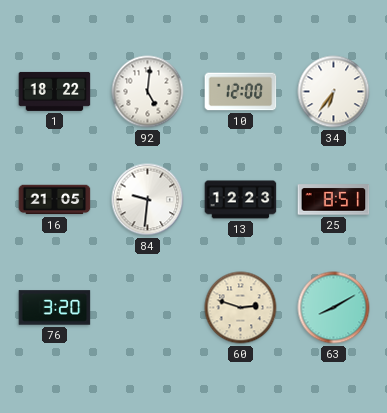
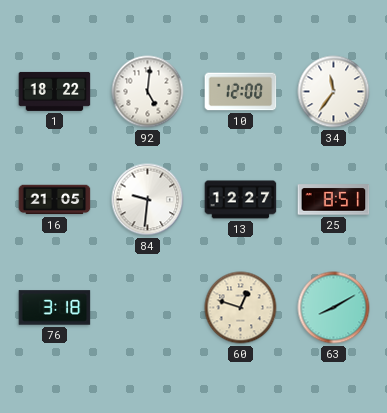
34: 6:36 -> 11:36
13: 12:23 -> 12:27
76: 3:20 -> 3:18
60: 2:48 -> 12:48
